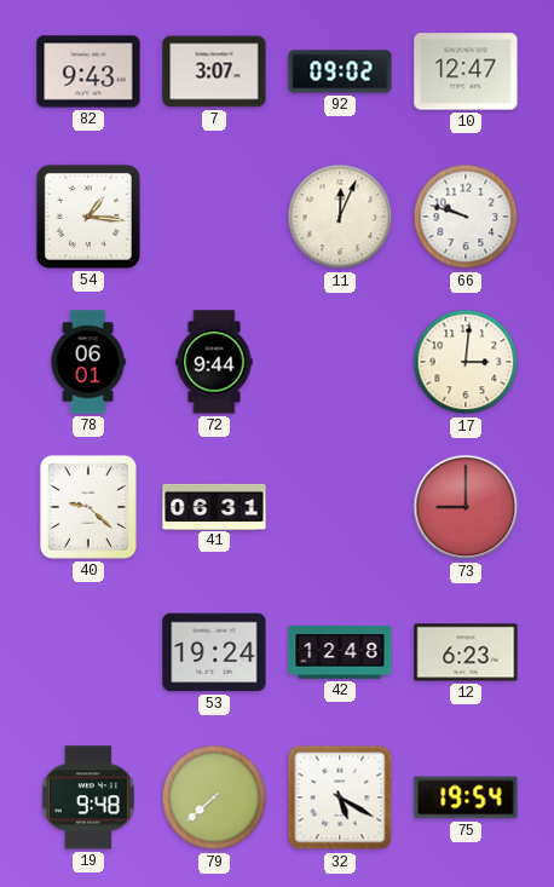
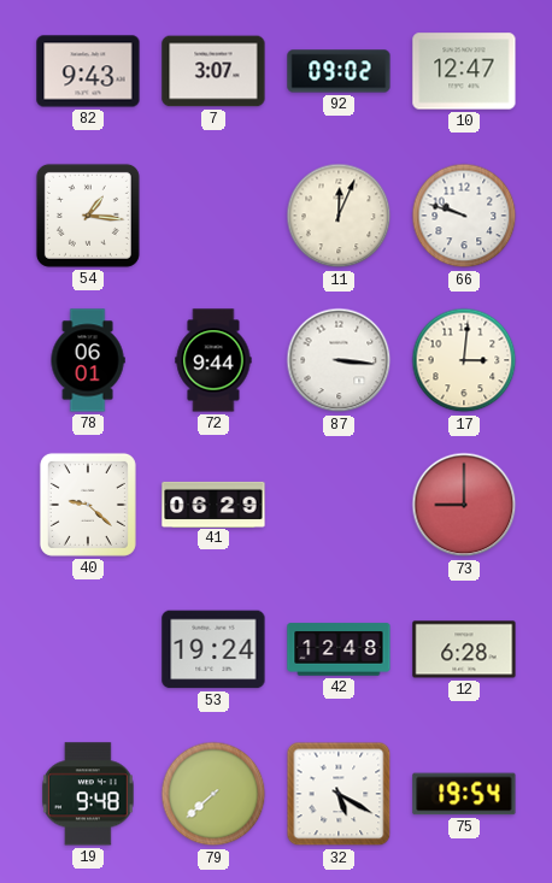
87: none -> 3:16
41: 06:31 -> 06:29
12: 6:23 -> 6:28
